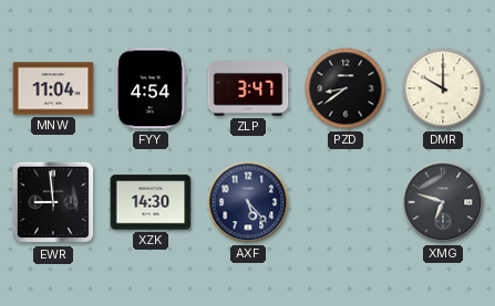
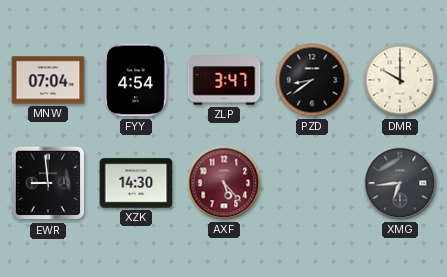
MNW: 11:04 -> 07:04
AXF dial: navy -> burgundy
XMG: 6:48 -> 6:44
